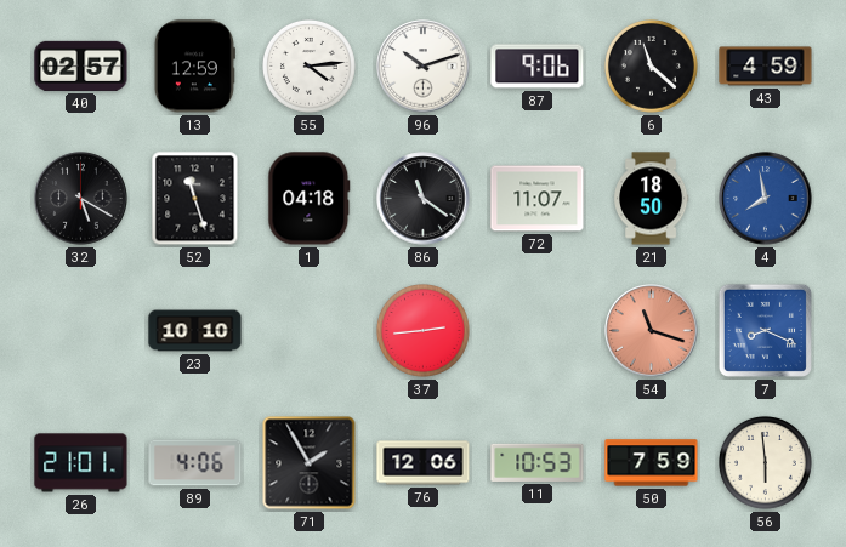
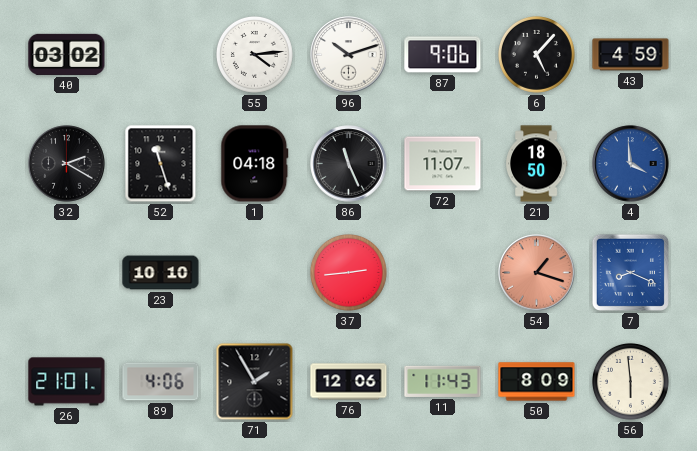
40: 02:57 -> 03:02
13: 12:59 -> none
6: 11:22 -> 5:07
32: 5:20 -> 2:20
86: 11:21 -> 11:26
4: 7:58 -> 3:59
54: 11:18 -> 1:18
11: 10:53 -> 11:43
50: 7:59 -> 8:09
